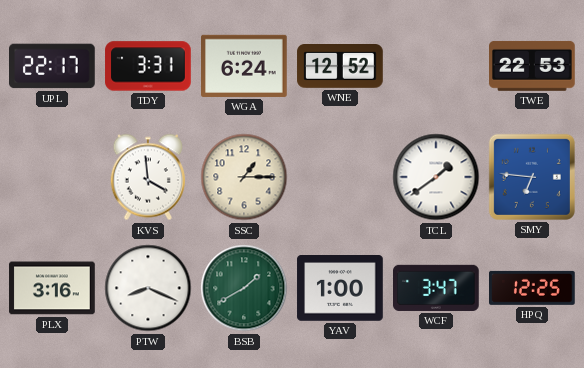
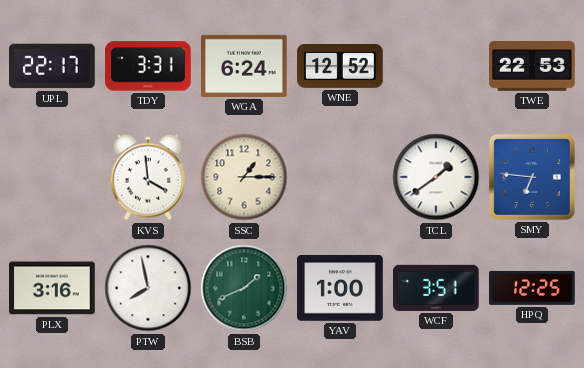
PTW: 8:19 -> 7:58
BSB: 1:40 -> 1:41
WCF: 3:47 -> 3:51
